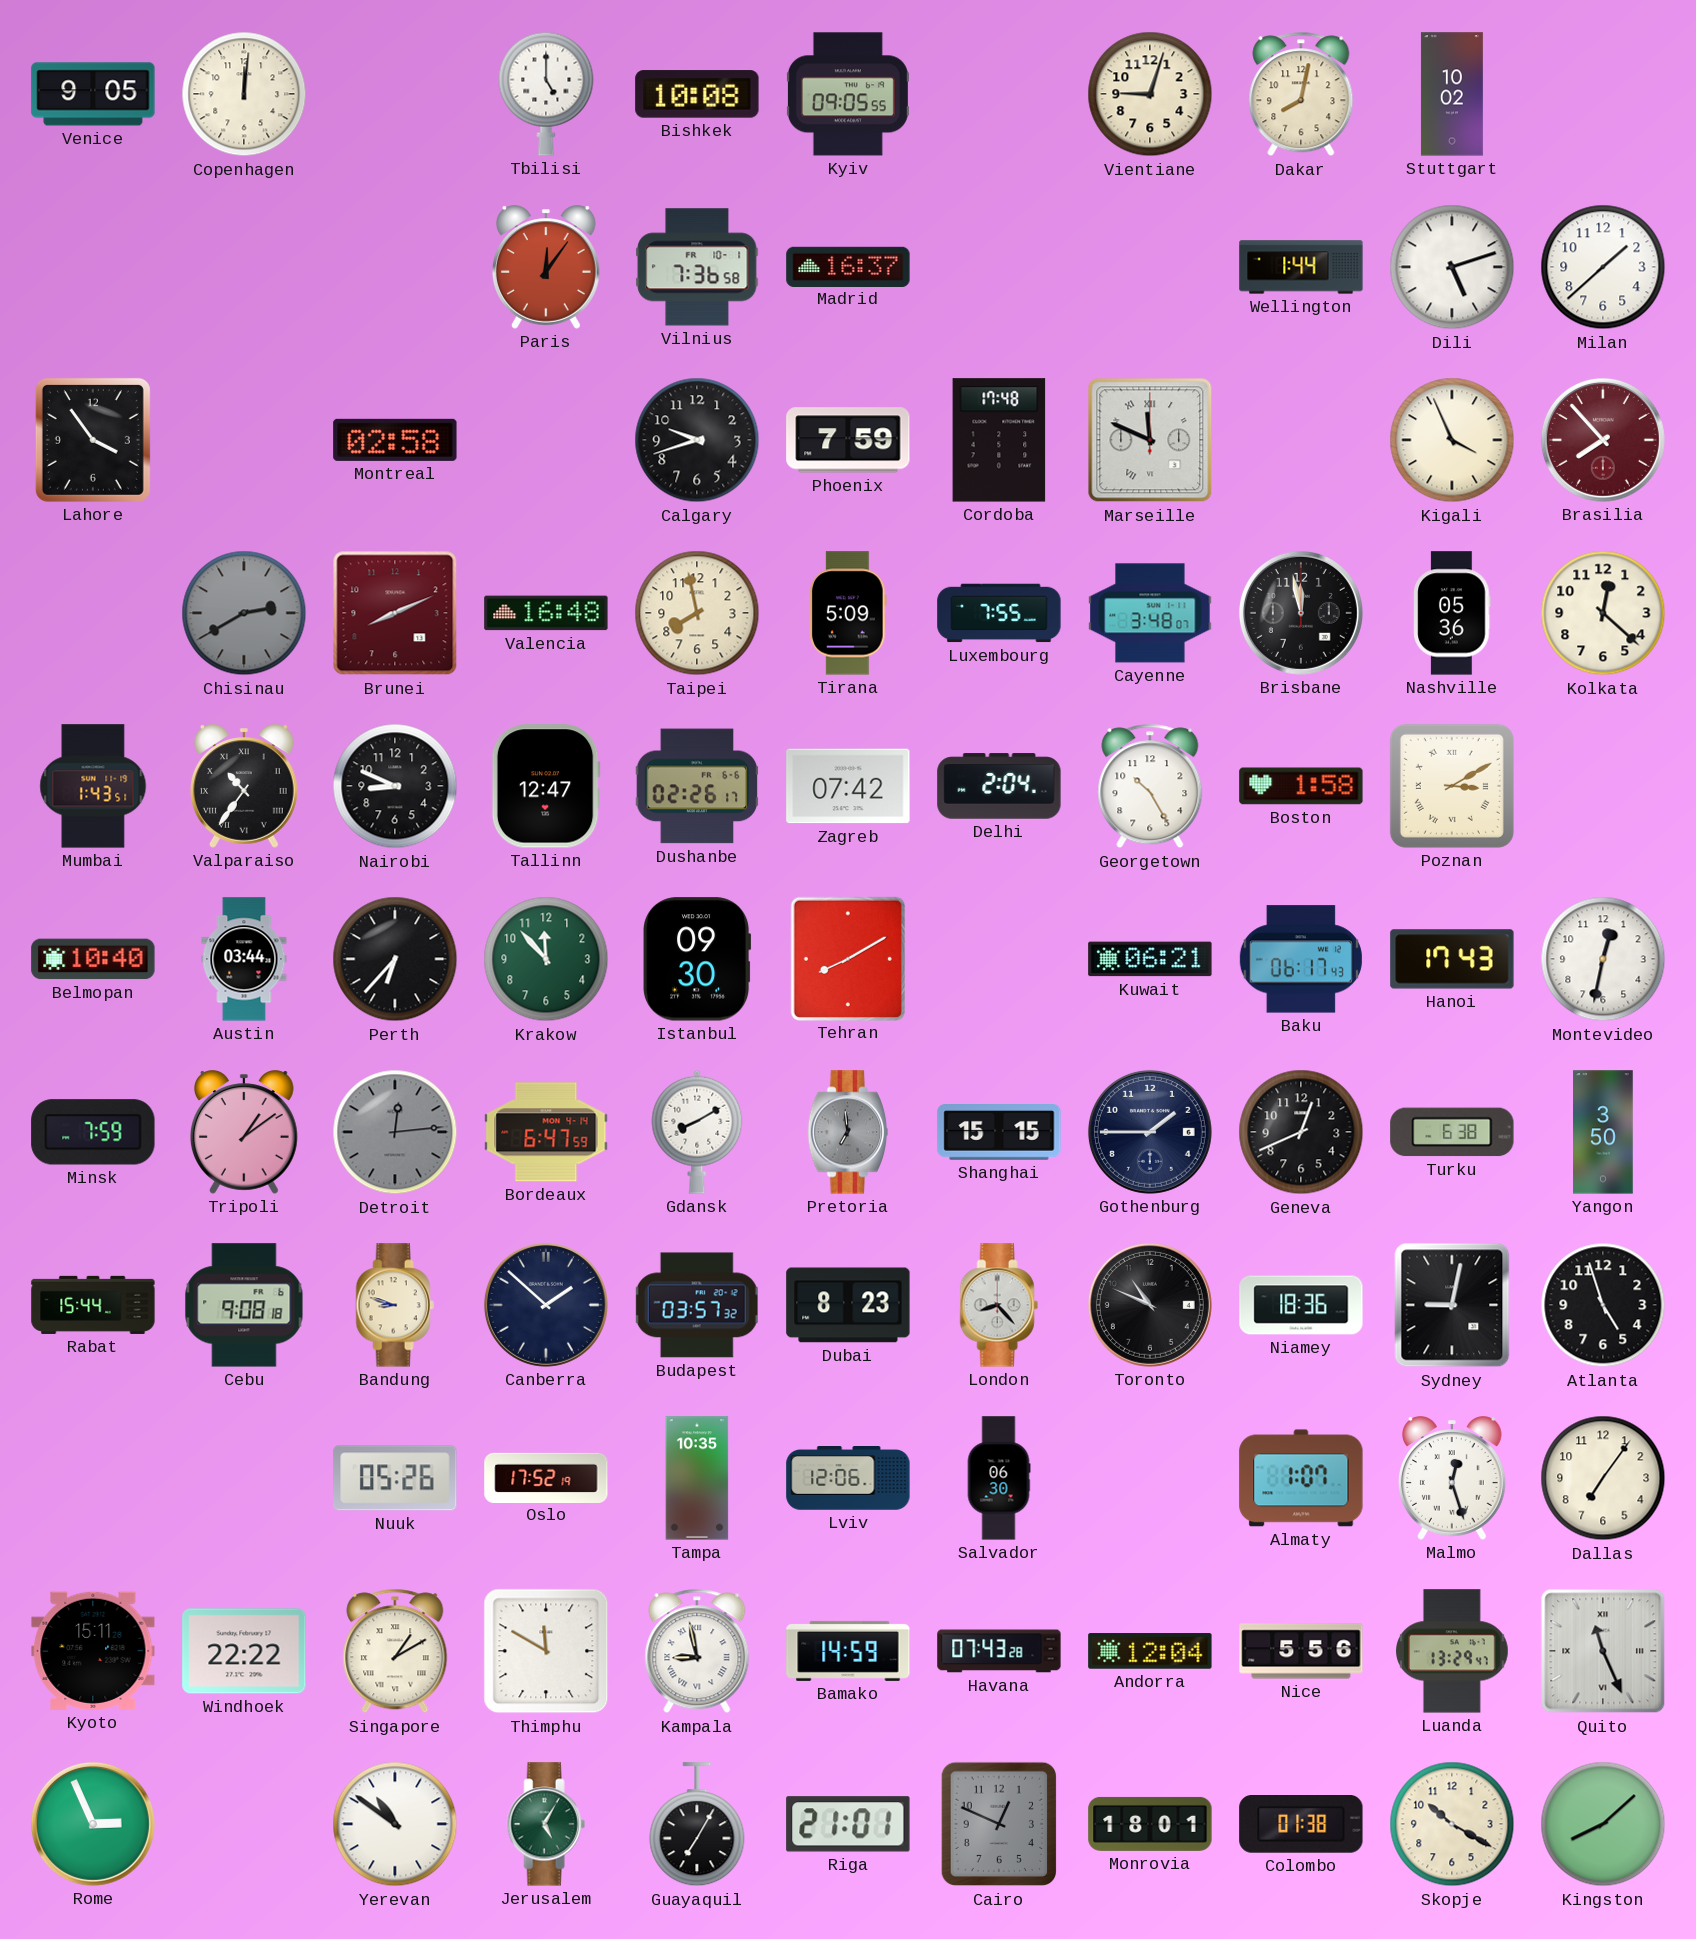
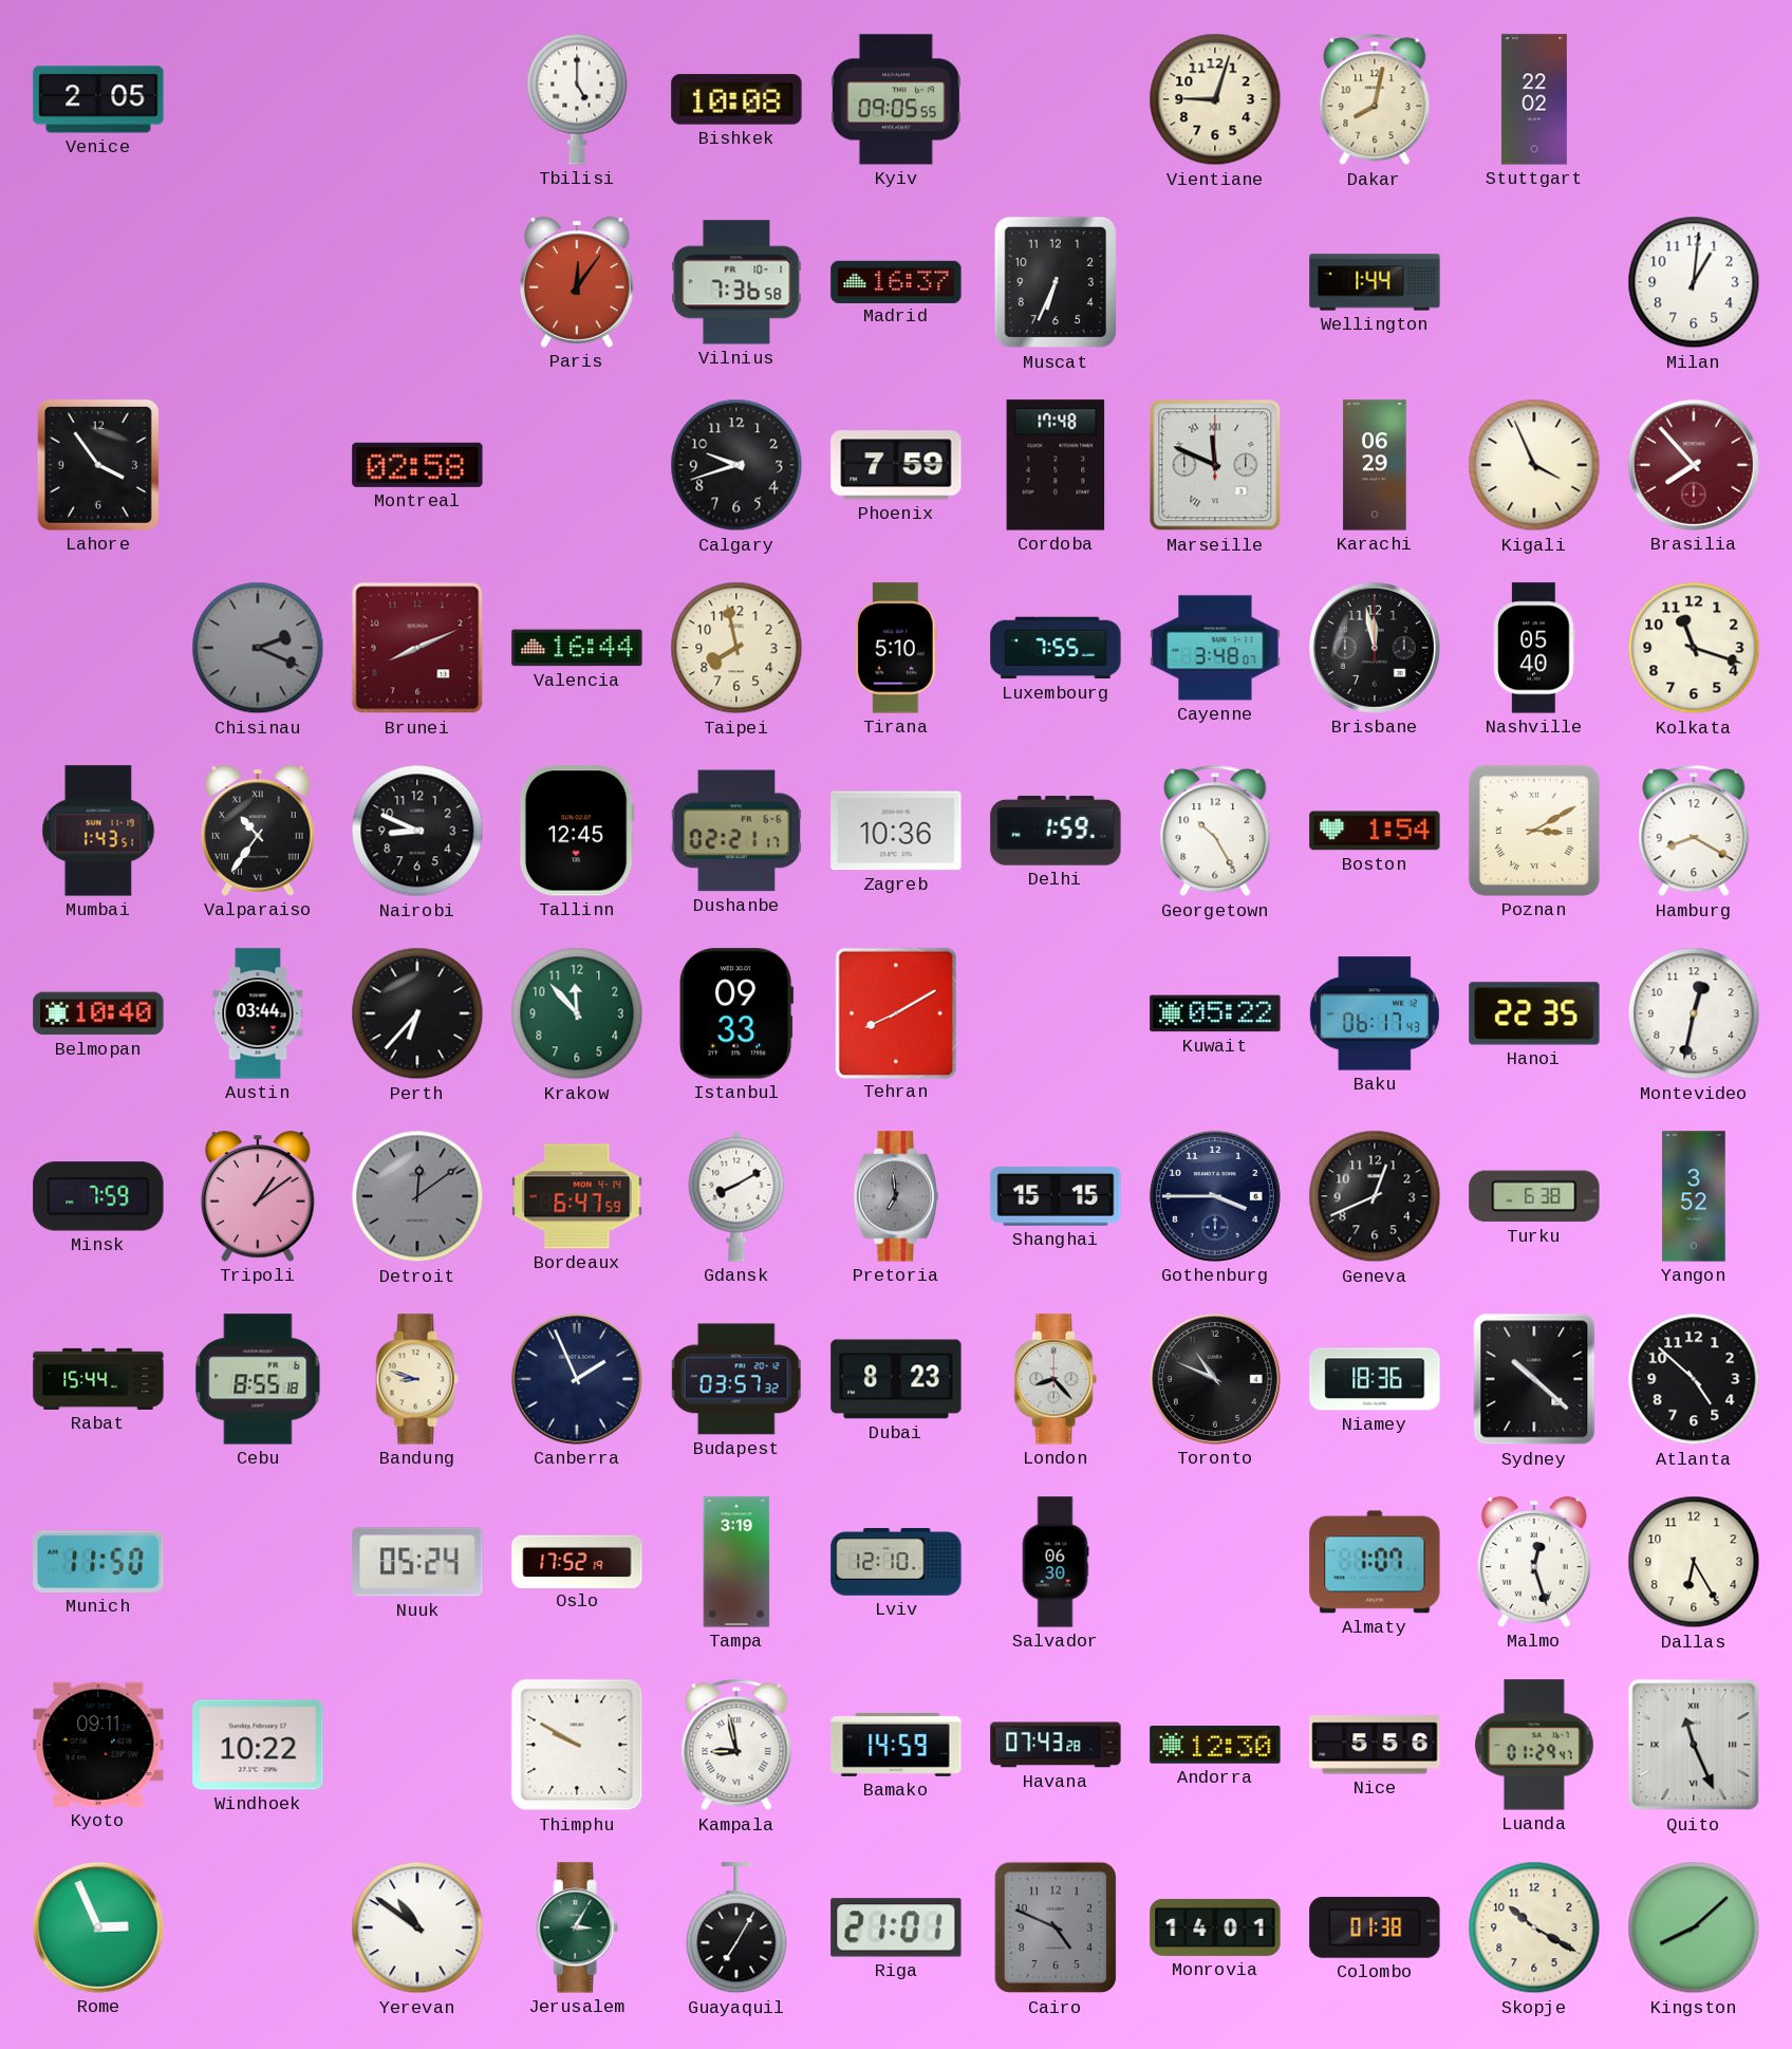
Venice: 9:05 -> 2:05
Copenhagen: 12:01 -> none
Stuttgart: 10:02 -> 22:02
Muscat: none -> 6:34
Dili: 5:12 -> none
Milan: 1:38 -> 1:01
Karachi: none -> 06:29
Chisinau: 2:40 -> 2:19
Valencia: 16:48 -> 16:44
Tirana: 5:09 -> 5:10
Nashville: 05:36 -> 05:40
Kolkata: 12:22 -> 11:18
Tallinn: 12:47 -> 12:45
Dushanbe: 02:26 -> 02:21
Zagreb: 07:42 -> 10:36
Delhi: 2:04 -> 1:59
Boston: 1:58 -> 1:54
Hamburg: none -> 8:20
Istanbul: 09:30 -> 09:33
Kuwait: 06:21 -> 05:22
Hanoi: 17:43 -> 22:35
Detroit: 12:14 -> 12:09
Gothenburg: 1:45 -> 3:45
Yangon: 3:50 -> 3:52
Cebu: 9:08 -> 8:55
Canberra: 1:52 -> 1:56
Sydney: 9:02 -> 10:22
Atlanta: 4:57 -> 4:52
Munich: none -> 11:50
Nuuk: 05:26 -> 05:24
Tampa: 10:35 -> 3:19
Lviv: 12:06 -> 12:10
Dallas: 7:06 -> 6:25
Kyoto: 15:11 -> 09:11
Windhoek: 22:22 -> 10:22
Singapore: 1:10 -> none
Thimphu: 11:50 -> 9:50
Andorra: 12:04 -> 12:30
Luanda: 13:29 -> 01:29
Jerusalem: 5:05 -> 3:05
Cairo: 12:49 -> 4:49
Monrovia: 18:01 -> 14:01
